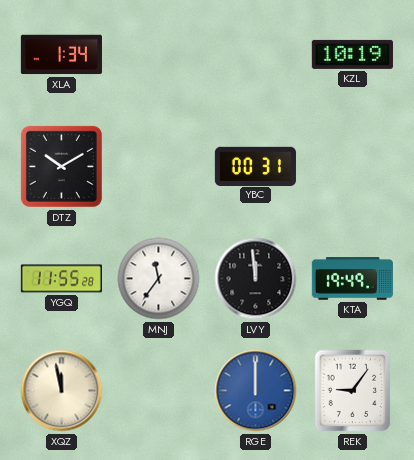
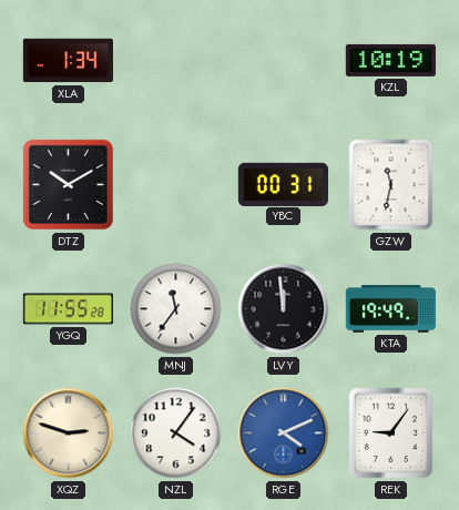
GZW: none -> 11:32
XQZ: 11:58 -> 2:48
NZL: none -> 4:06
RGE: 12:00 -> 4:11
